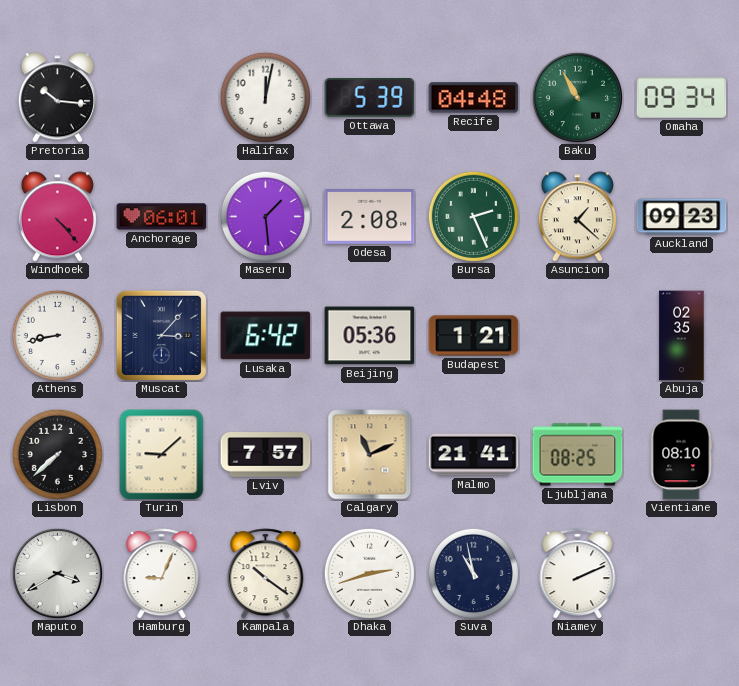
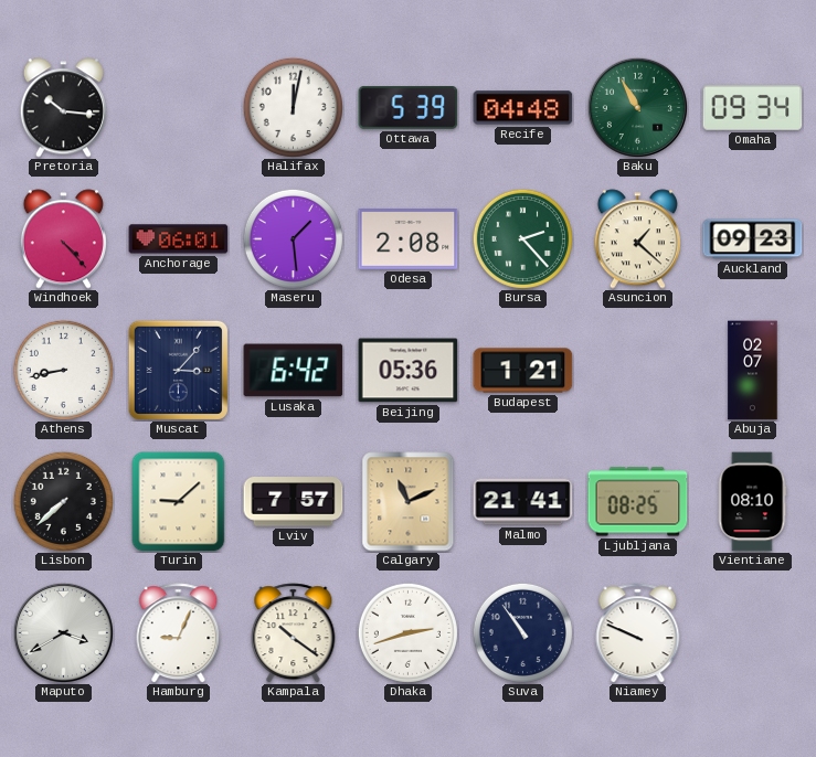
Bursa: 2:26 -> 2:23
Abuja: 02:35 -> 02:07
Suva: 10:58 -> 10:54
Niamey: 2:11 -> 9:49
